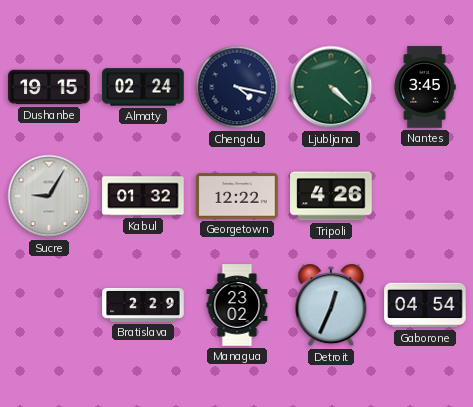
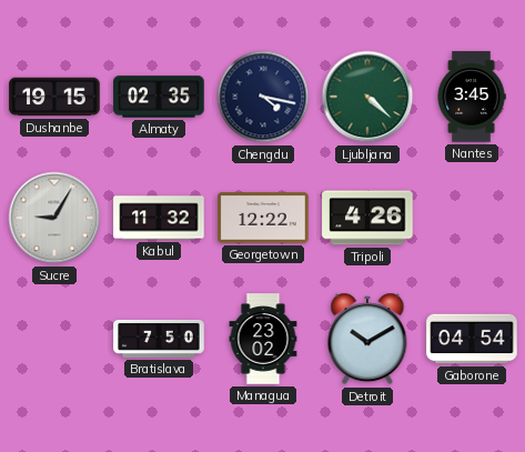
Almaty: 02:24 -> 02:35
Kabul: 01:32 -> 11:32
Bratislava: 2:29 -> 7:50
Detroit: 12:34 -> 10:10
